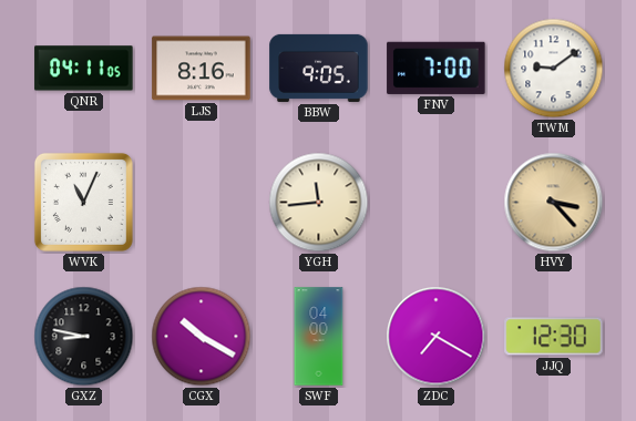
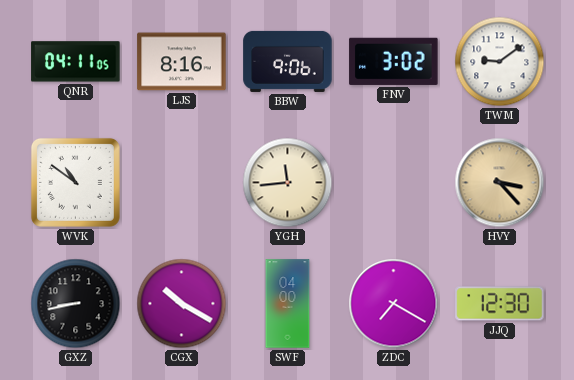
BBW: 9:05 -> 9:06
FNV: 7:00 -> 3:02
WVK: 11:04 -> 10:51
GXZ: 8:47 -> 8:43
